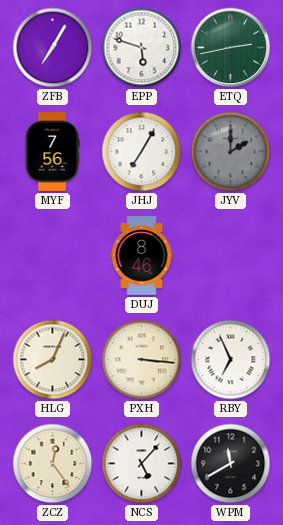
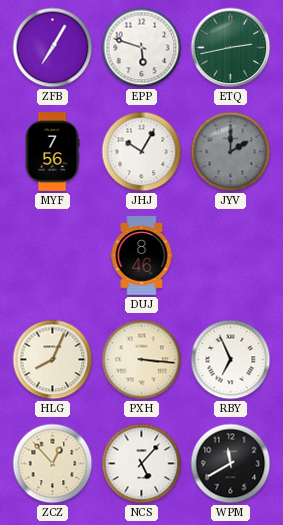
JHJ: 7:05 -> 10:05
ZCZ: 12:24 -> 12:53
